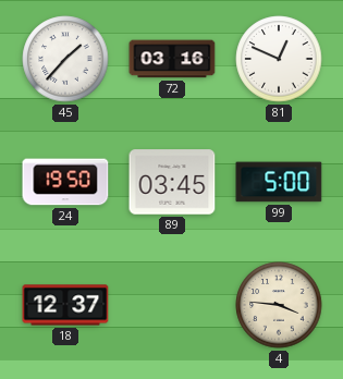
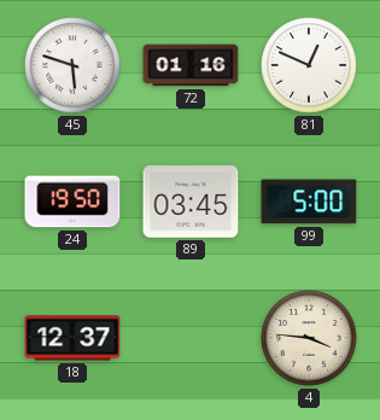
45: 1:37 -> 5:48
72: 03:16 -> 01:16
